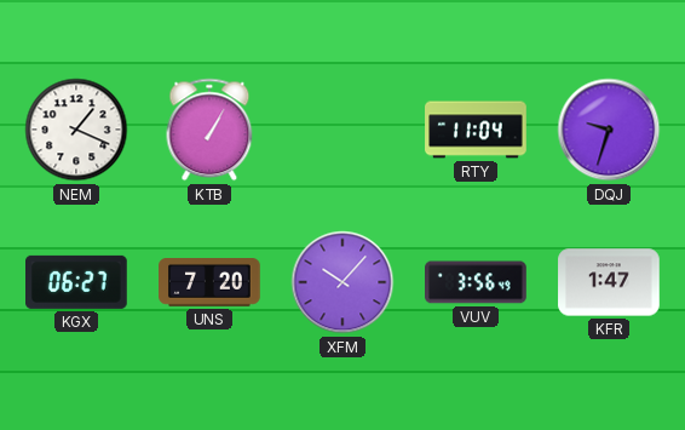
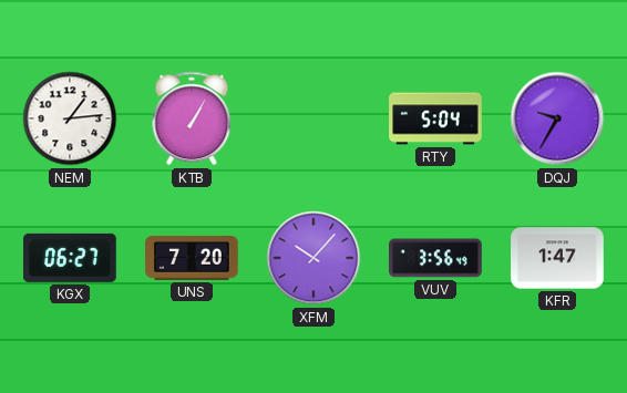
NEM: 1:19 -> 1:14
RTY: 11:04 -> 5:04
DQJ: 9:33 -> 9:35
